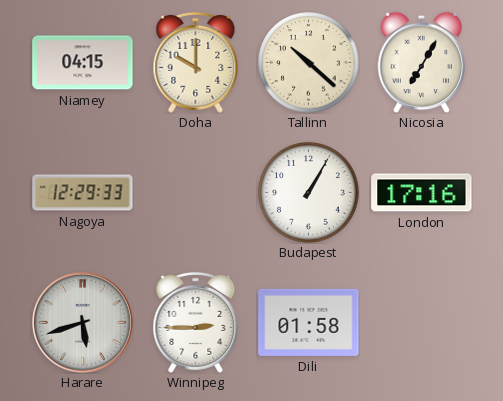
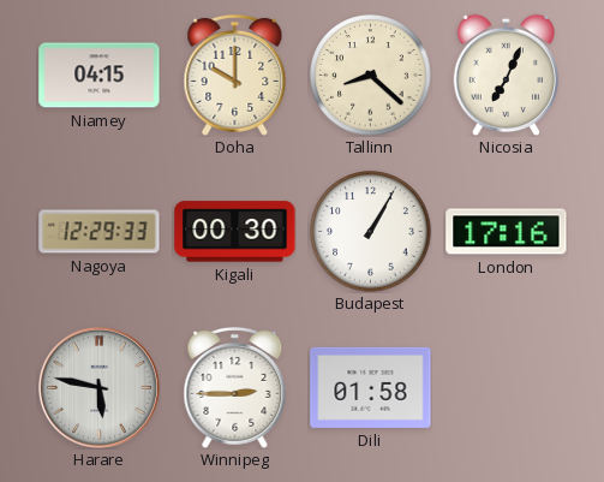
Tallinn: 10:22 -> 8:22
Nicosia: 7:05 -> 7:04
Kigali: none -> 00:30
Harare: 5:42 -> 5:47
